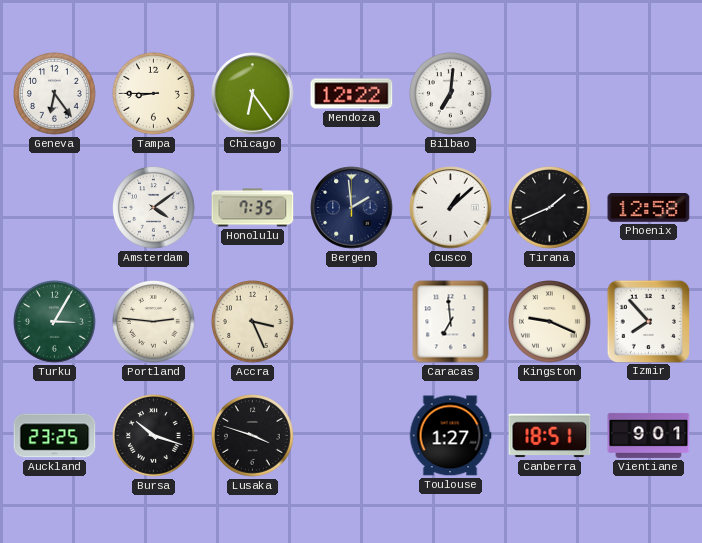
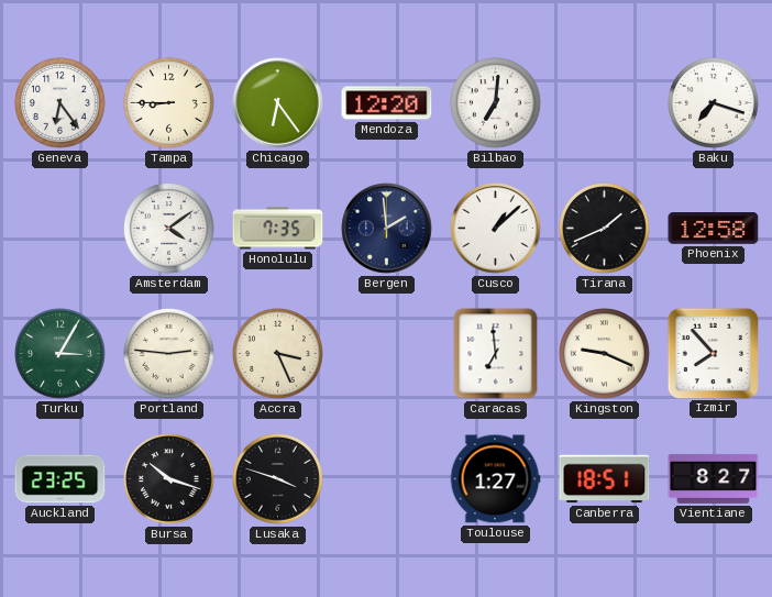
Mendoza: 12:22 -> 12:20
Baku: none -> 7:18
Vientiane: 9:01 -> 8:27
